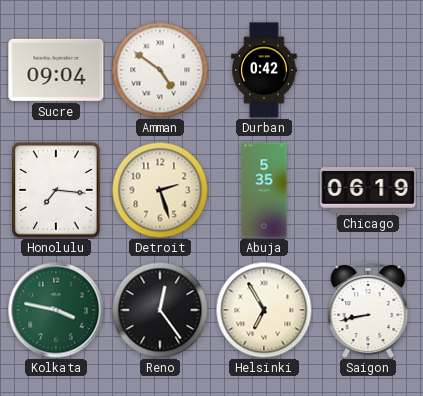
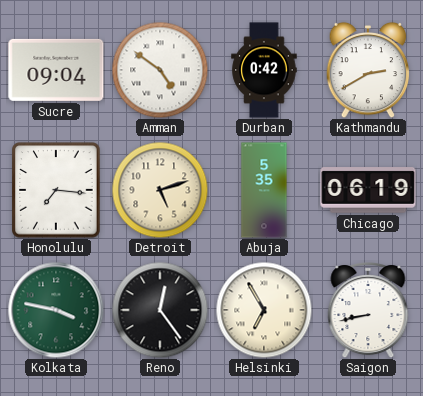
Kathmandu: none -> 2:40
Detroit: 2:27 -> 5:12
